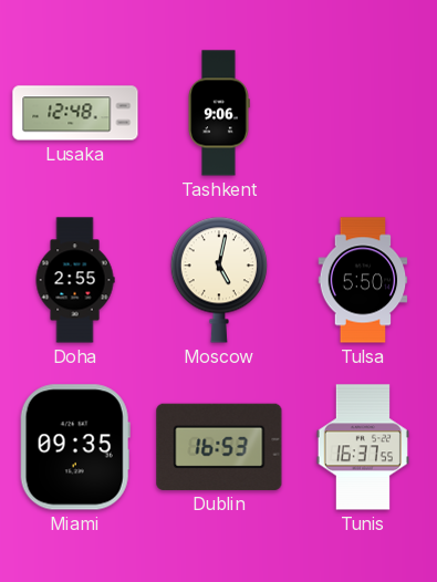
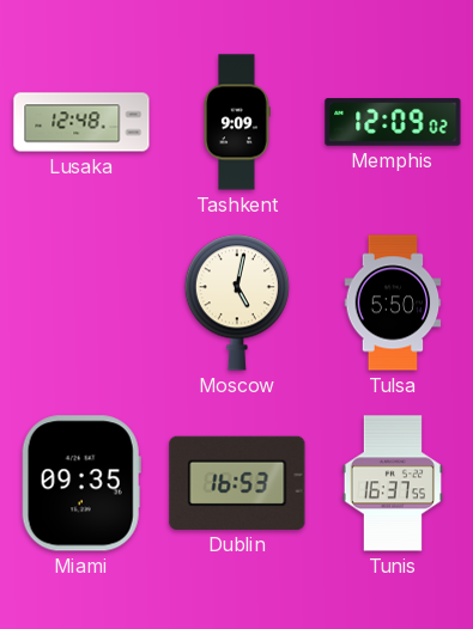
Tashkent: 9:06 -> 9:09
Memphis: none -> 12:09
Doha: 2:55 -> none
